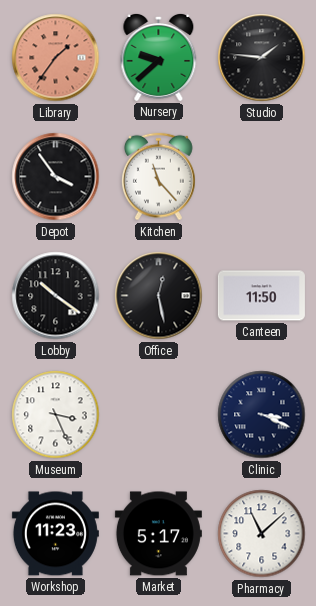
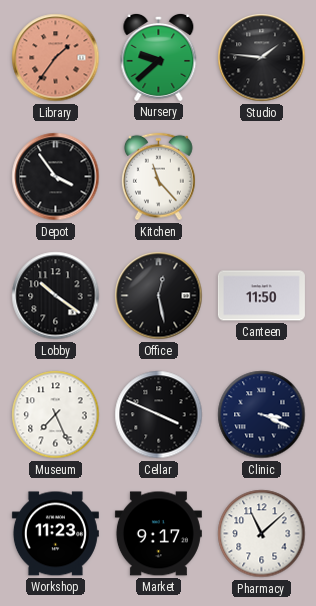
Museum: 3:26 -> 7:26
Cellar: none -> 3:49
Market: 5:17 -> 9:17
